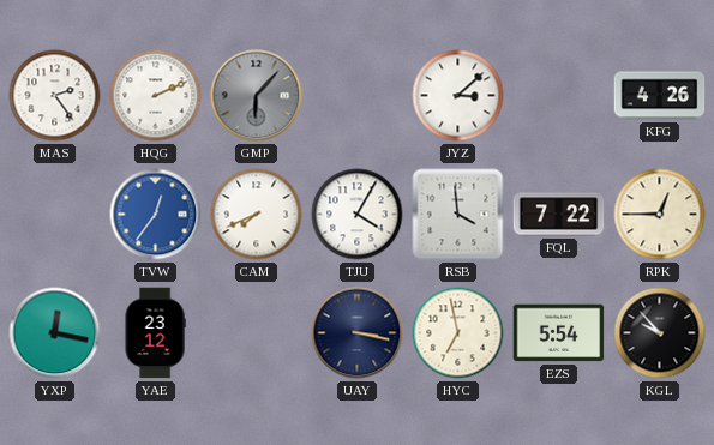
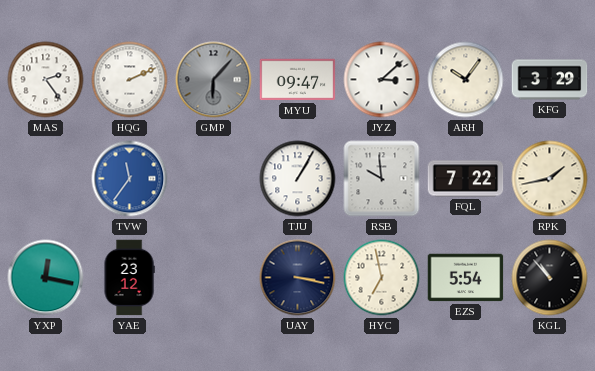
MYU: none -> 09:47
ARH: none -> 10:06
KFG: 4:26 -> 3:29
TVW: 12:36 -> 11:36
CAM: 7:41 -> none
TJU: 4:05 -> 1:05
RSB: 3:59 -> 9:59
RPK: 12:45 -> 1:43
KGL: 9:53 -> 10:53
